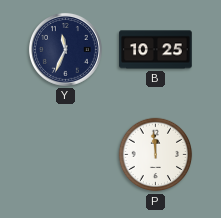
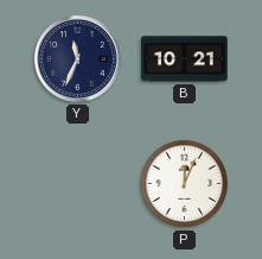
B: 10:25 -> 10:21
P: 11:59 -> 12:04
